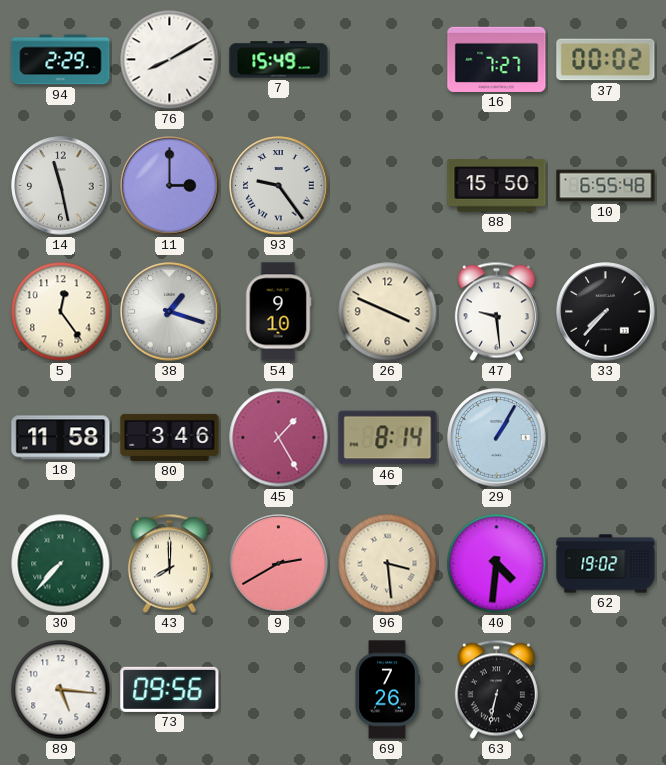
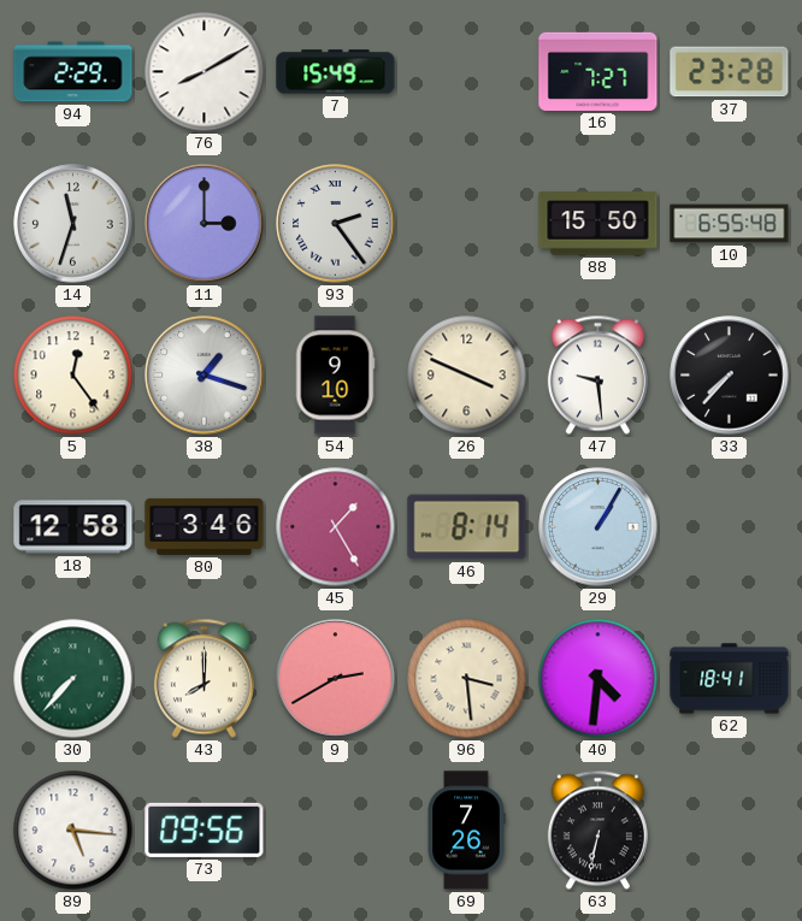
37: 00:02 -> 23:28
14: 11:28 -> 11:33
93: 9:24 -> 2:24
18: 11:58 -> 12:58
62: 19:02 -> 18:41
